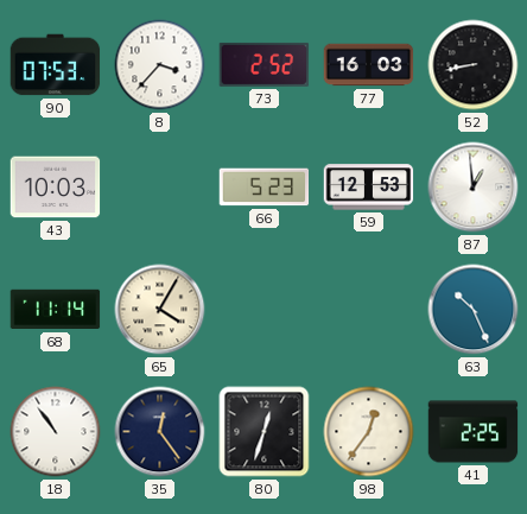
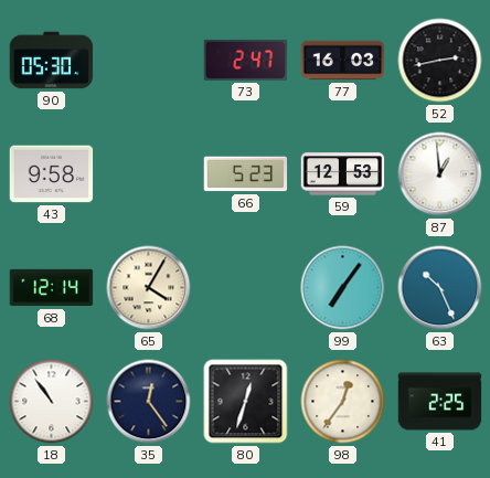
90: 07:53 -> 05:30
8: 3:37 -> none
73: 2:52 -> 2:47
52: 8:43 -> 2:43
43: 10:03 -> 9:58
68: 11:14 -> 12:14
99: none -> 7:06
